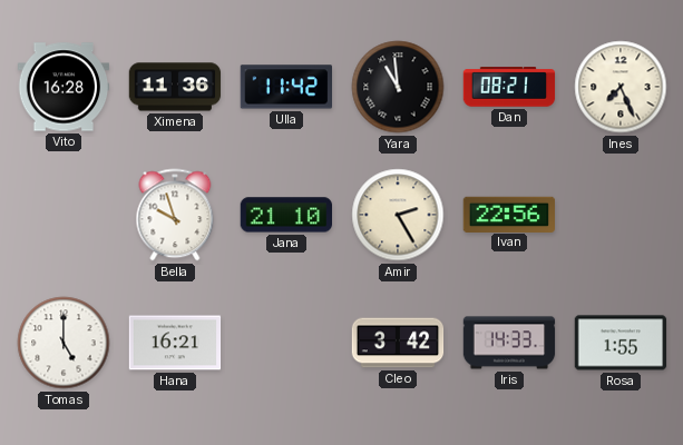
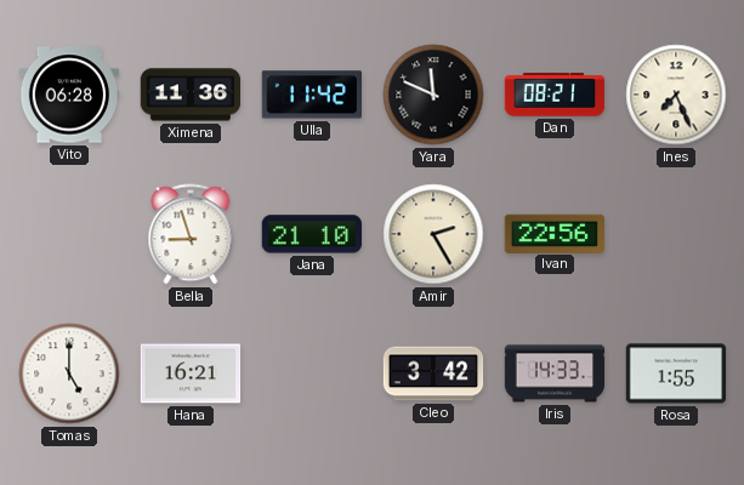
Vito: 16:28 -> 06:28
Yara: 10:59 -> 11:49
Bella: 9:57 -> 8:57
